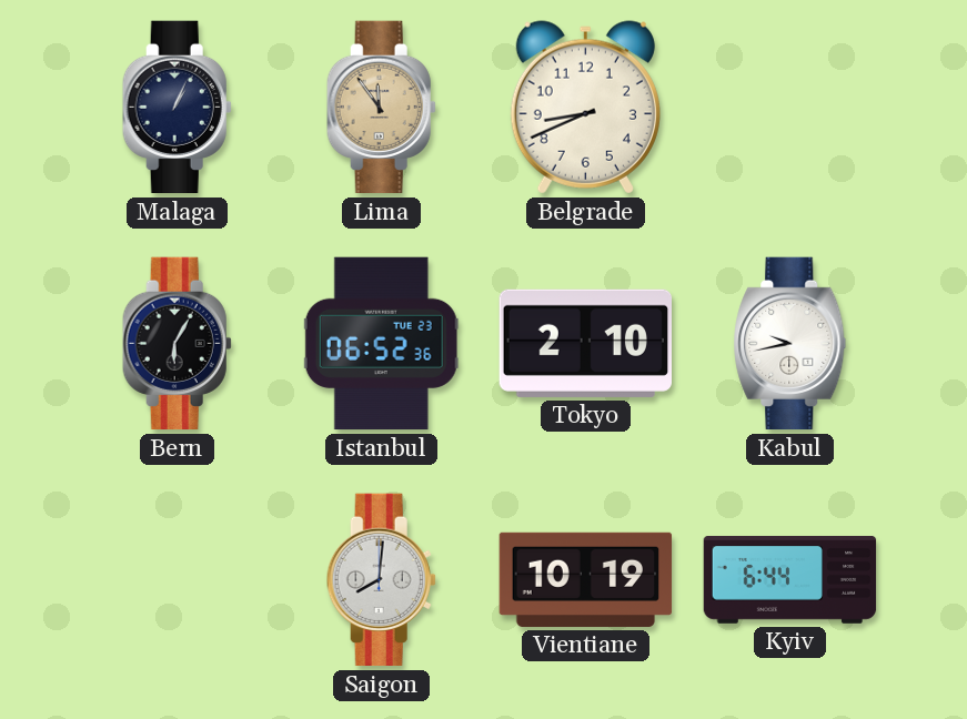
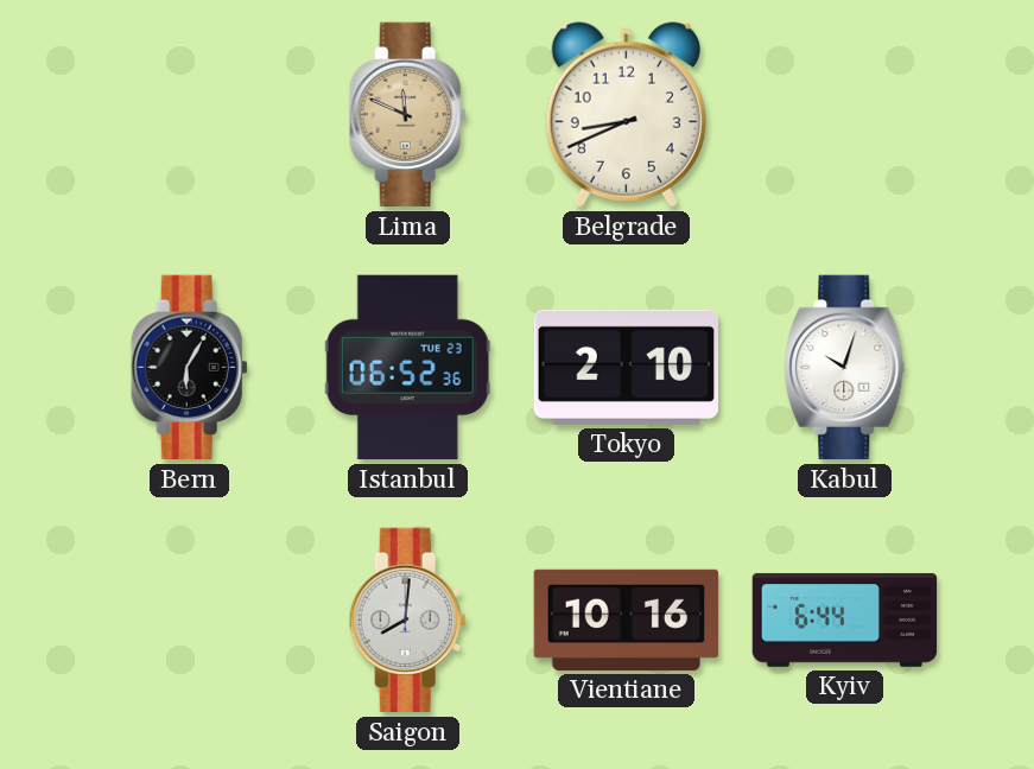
Malaga: 1:04 -> none
Lima: 11:54 -> 11:49
Kabul: 9:43 -> 10:03
Vientiane: 10:19 -> 10:16
